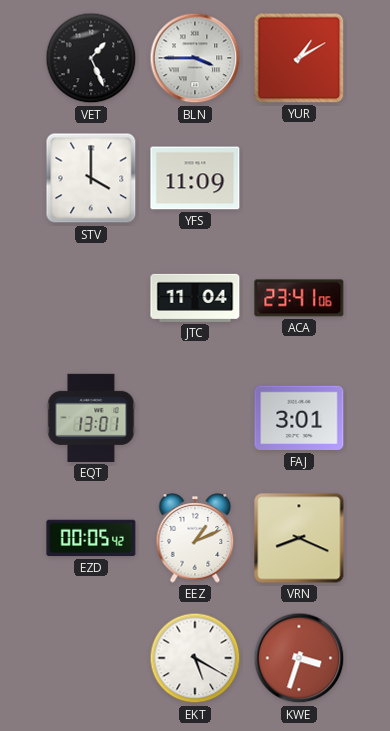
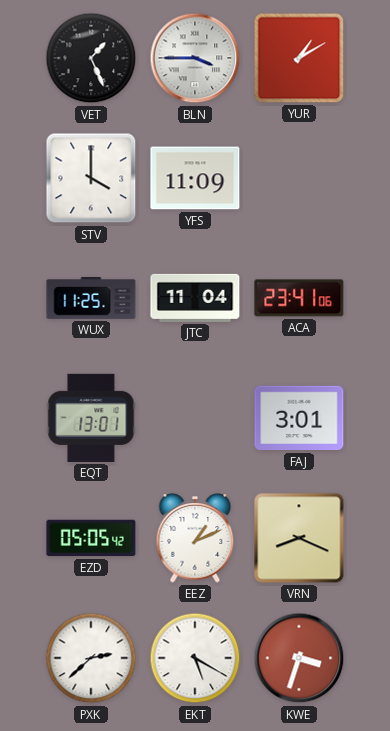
WUX: none -> 11:25
EZD: 00:05 -> 05:05
PXK: none -> 2:38
